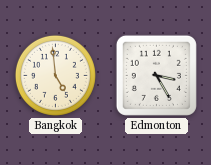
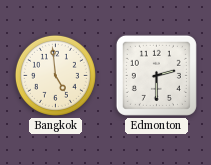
Edmonton: 3:25 -> 2:30
